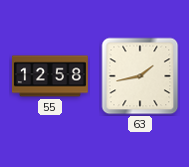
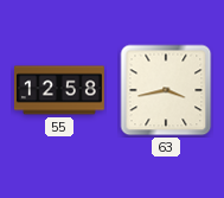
63: 1:43 -> 3:43
